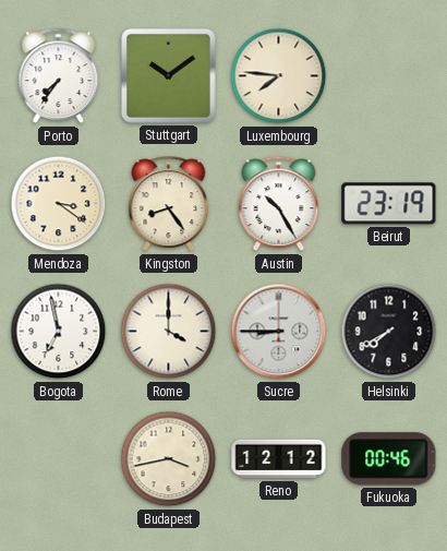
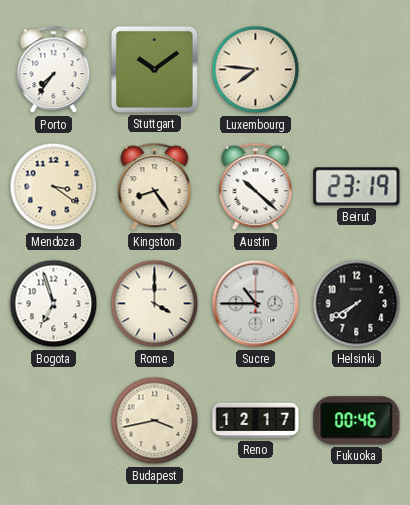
Austin: 10:25 -> 10:22
Bogota: 6:58 -> 6:57
Sucre: 8:45 -> 10:45
Reno: 12:12 -> 12:17
